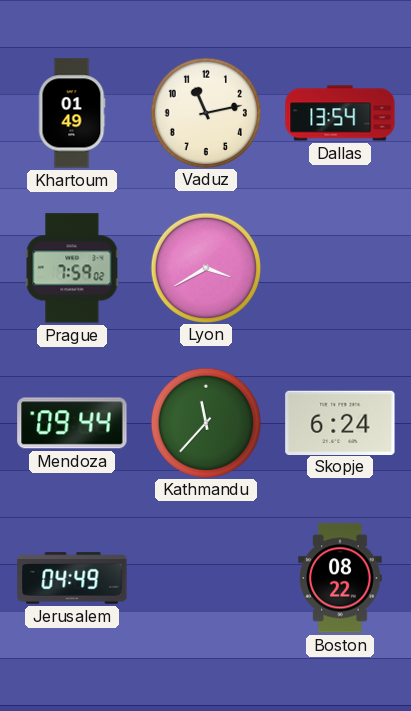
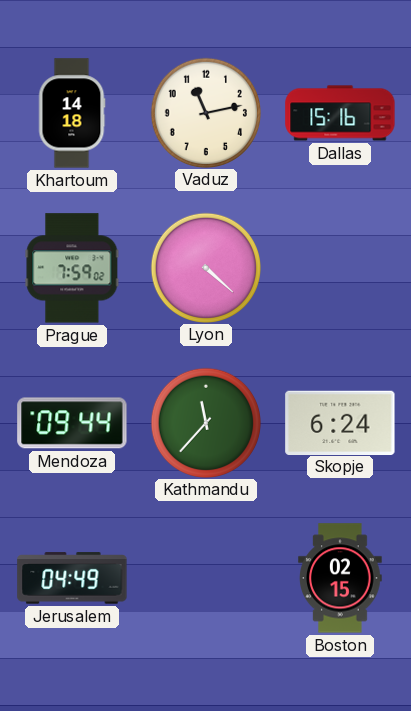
Khartoum: 01:49 -> 14:18
Dallas: 13:54 -> 15:16
Lyon: 3:40 -> 4:22
Boston: 08:22 -> 02:15
